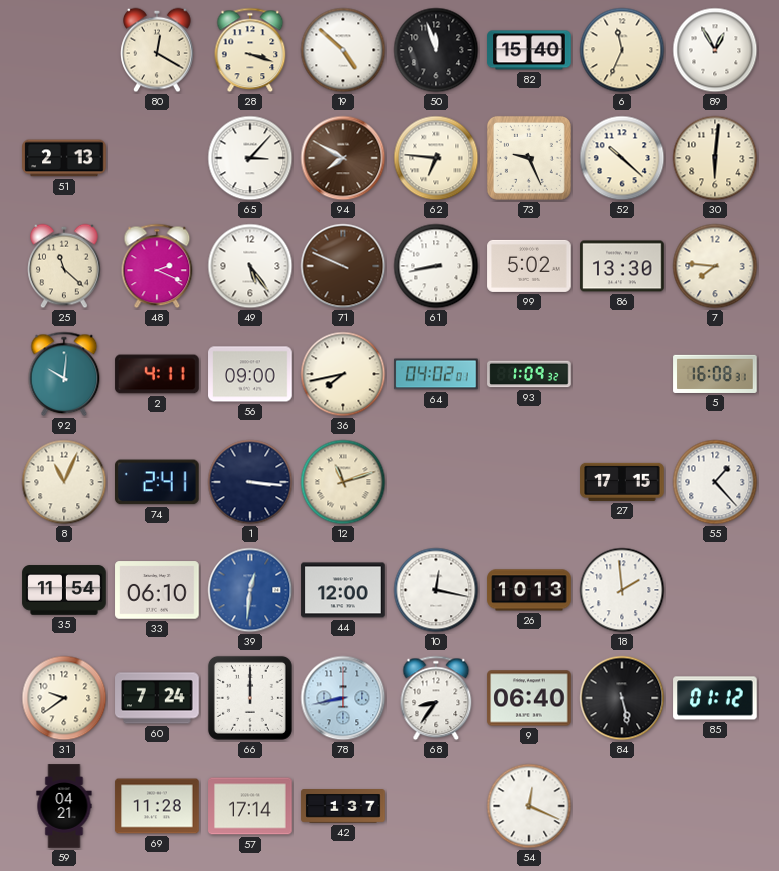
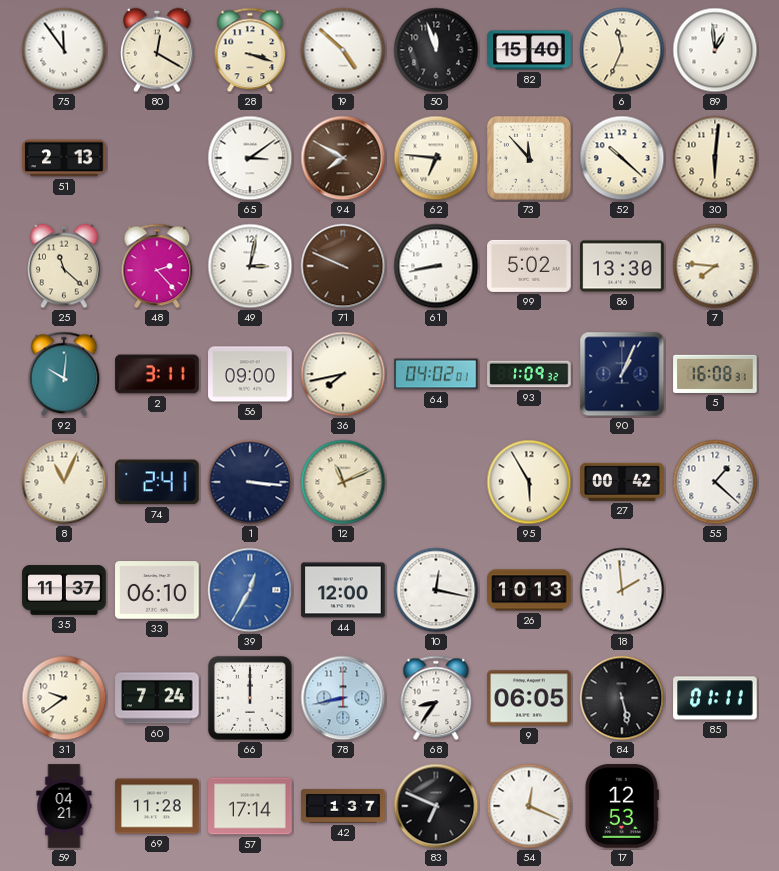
75: none -> 11:54
89: 12:55 -> 12:59
65: 3:07 -> 3:09
73: 9:26 -> 11:53
48: 2:19 -> 2:23
49: 5:24 -> 3:02
2: 4:11 -> 3:11
90: none -> 1:04
12: 11:12 -> 11:11
95: none -> 5:55
27: 17:15 -> 00:42
55: 1:23 -> 1:22
35: 11:54 -> 11:37
39: 12:31 -> 12:35
9: 06:40 -> 06:05
85: 01:12 -> 01:11
83: none -> 6:49
17: none -> 12:53
